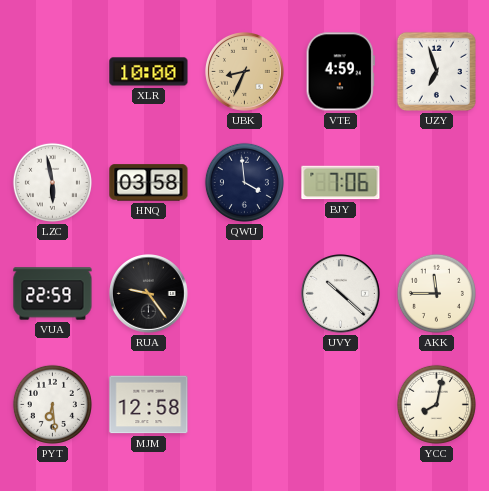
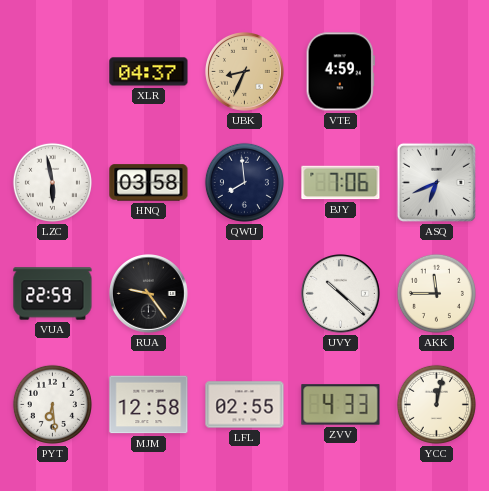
XLR: 10:00 -> 04:37
UZY: 6:57 -> none
QWU: 3:59 -> 7:59
ASQ: none -> 6:41
LFL: none -> 02:55
ZVV: none -> 4:33
YCC: 8:02 -> 12:02
